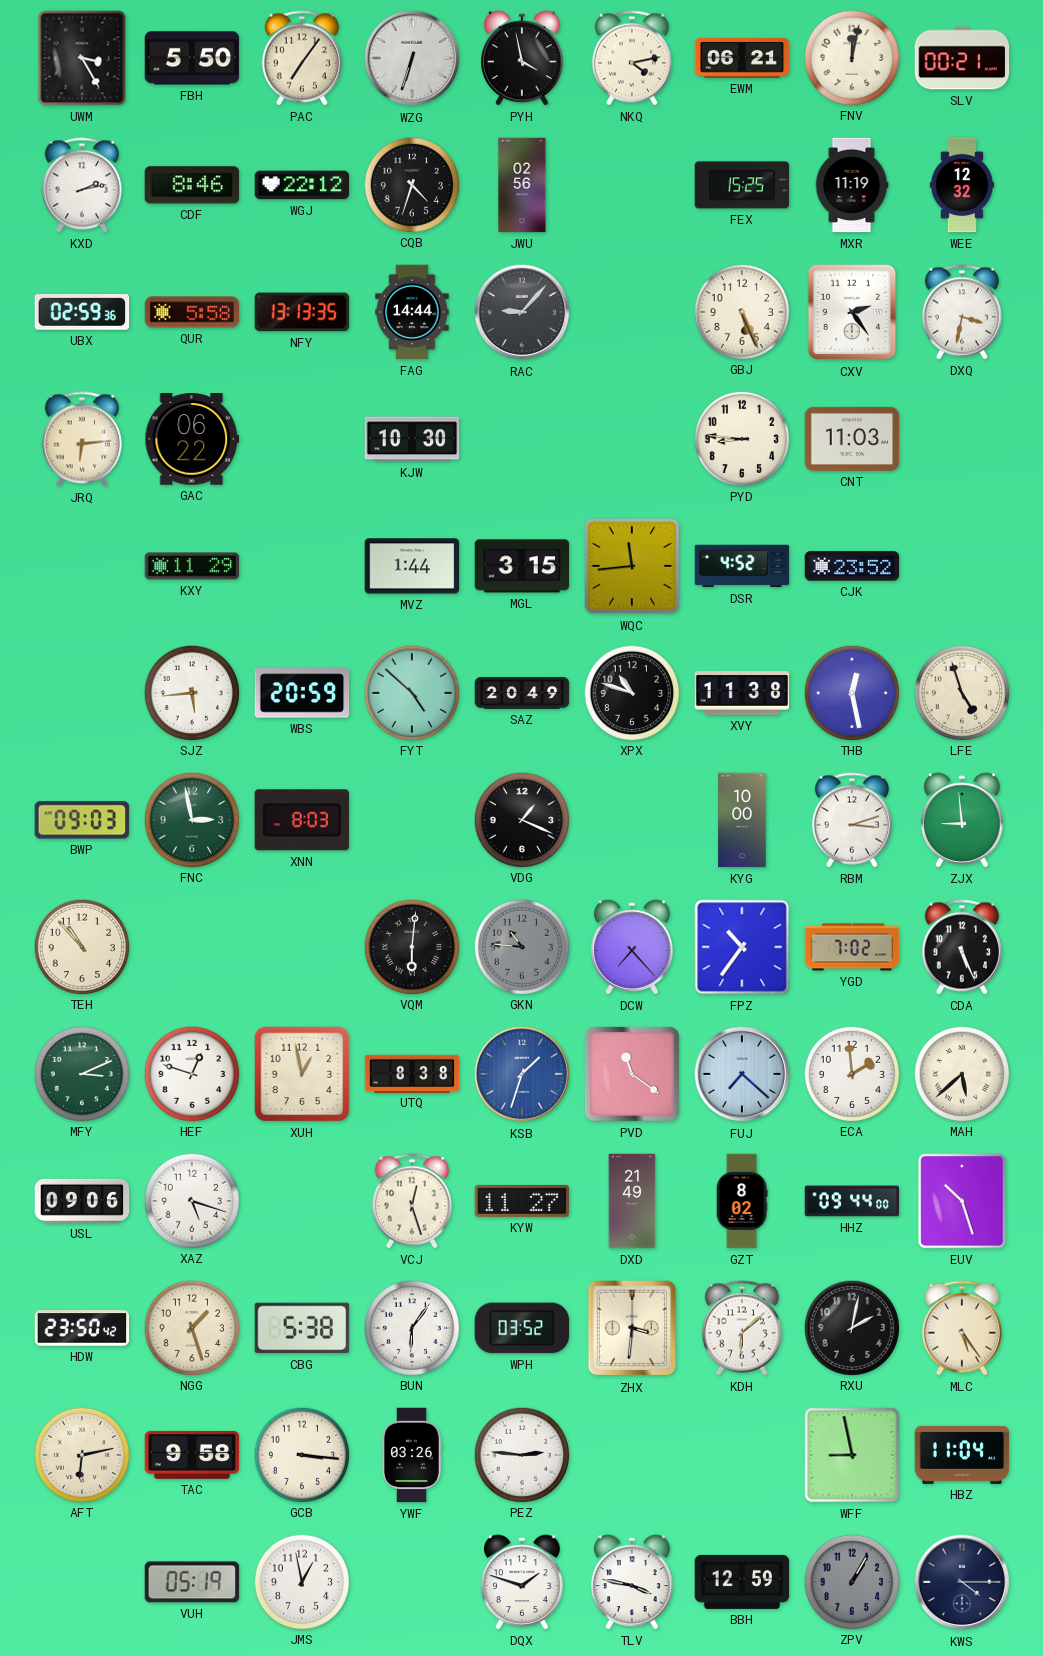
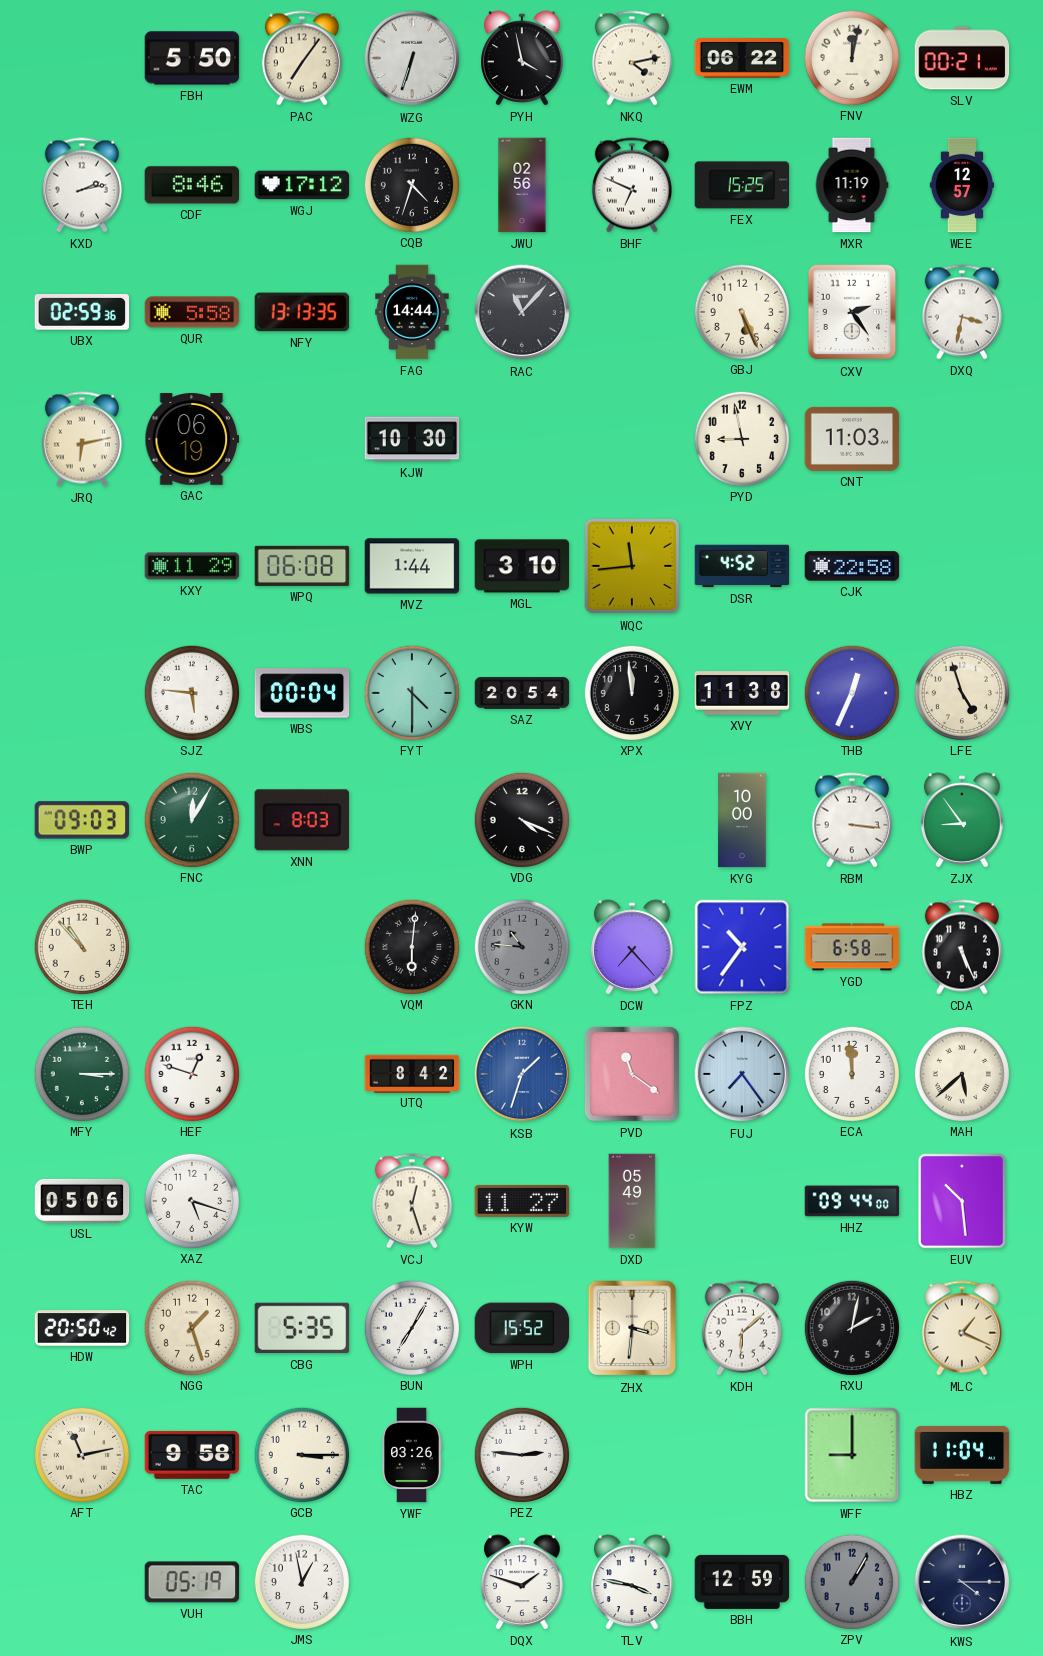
UWM: 3:25 -> none
EWM: 06:21 -> 06:22
WGJ: 22:12 -> 17:12
BHF: none -> 6:49
WEE: 12:32 -> 12:57
RAC: 9:07 -> 11:07
JRQ: 6:14 -> 6:13
GAC: 06:22 -> 06:19
PYD: 8:46 -> 8:58
WPQ: none -> 06:08
MGL: 3:15 -> 3:10
CJK: 23:52 -> 22:58
SJZ: 5:44 -> 5:46
WBS: 20:59 -> 00:04
FYT: 4:52 -> 4:30
SAZ: 20:49 -> 20:54
XPX: 10:48 -> 11:59
THB: 12:28 -> 12:34
FNC: 2:58 -> 12:05
VDG: 1:19 -> 4:19
RBM: 3:12 -> 3:16
ZJX: 8:59 -> 8:54
YGD: 7:02 -> 6:58
MFY: 3:11 -> 3:15
XUH: 12:58 -> none
UTQ: 8:38 -> 8:42
FUJ: 7:22 -> 7:24
ECA: 1:59 -> 11:59
USL: 09:06 -> 05:06
DXD: 21:49 -> 05:49
GZT: 8:02 -> none
EUV: 10:27 -> 10:29
HDW: 23:50 -> 20:50
CBG: 5:38 -> 5:35
BUN: 6:06 -> 7:05
WPH: 03:52 -> 15:52
MLC: 5:24 -> 1:19
AFT: 6:13 -> 11:13
GCB: 3:16 -> 3:15
WFF: 8:58 -> 9:00
